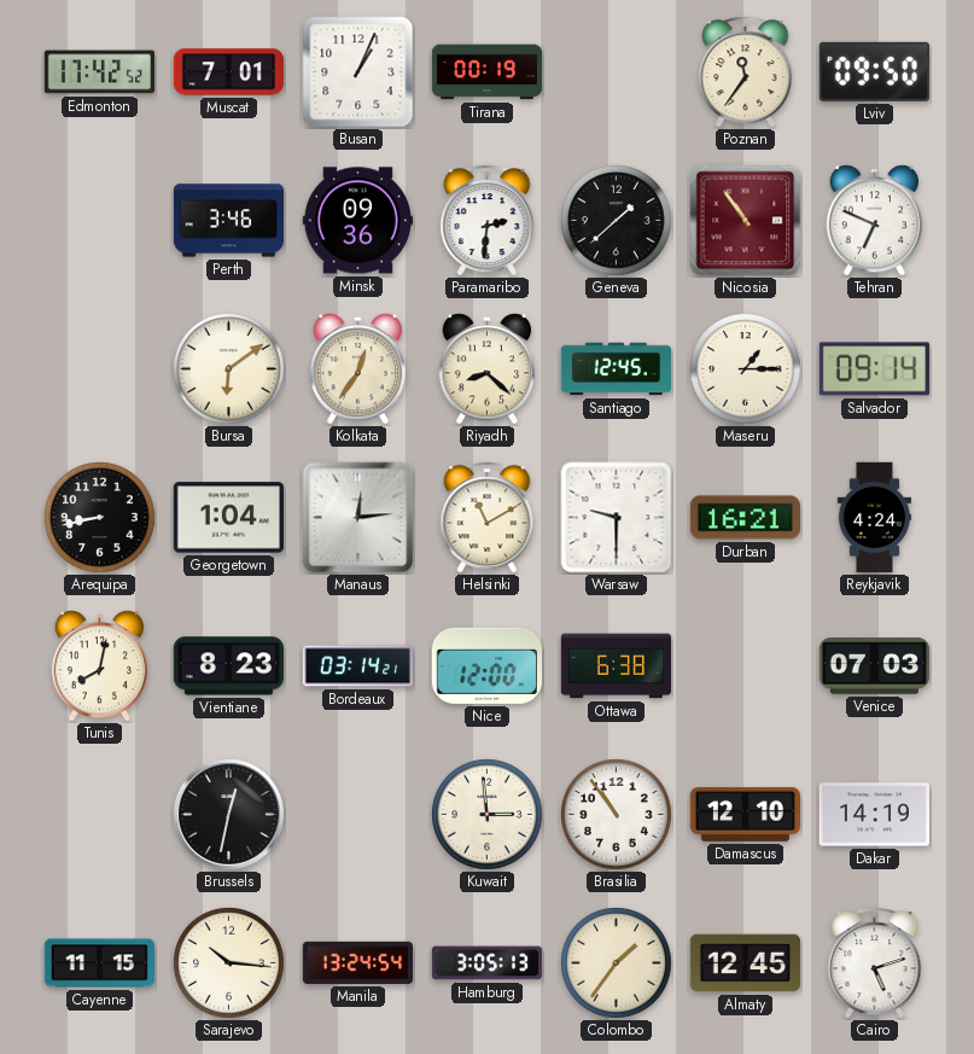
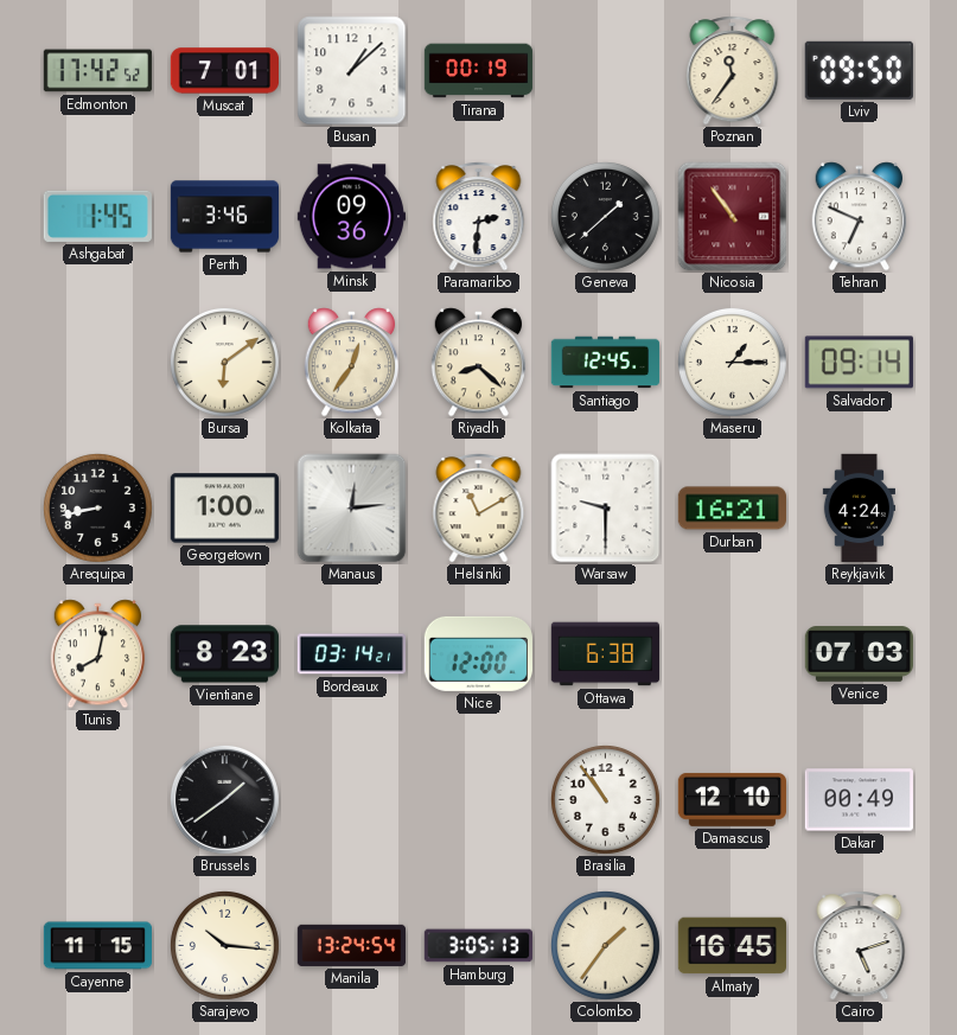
Busan: 1:04 -> 1:08
Ashgabat: none -> 1:45
Georgetown: 1:04 -> 1:00
Brussels: 12:32 -> 1:39
Kuwait: 2:59 -> none
Dakar: 14:19 -> 00:49
Almaty: 12:45 -> 16:45
